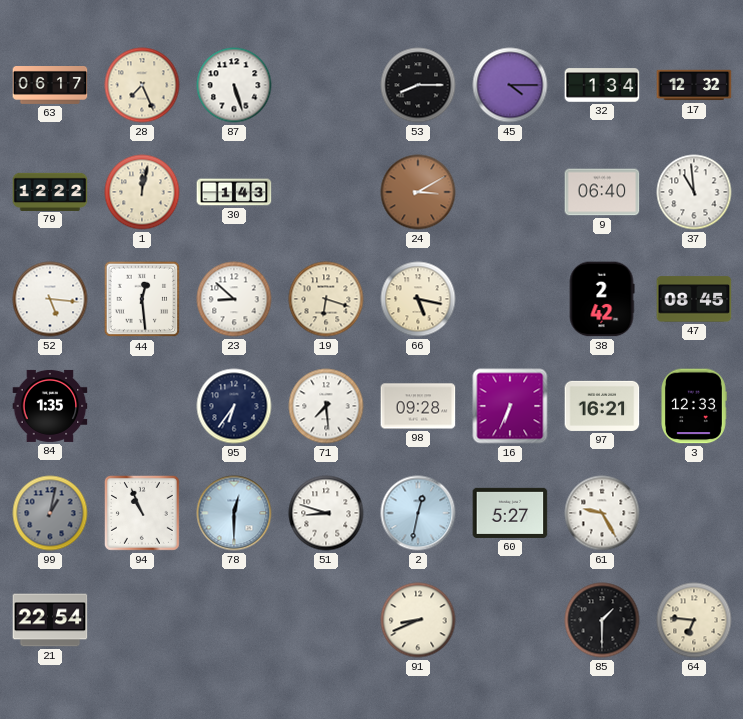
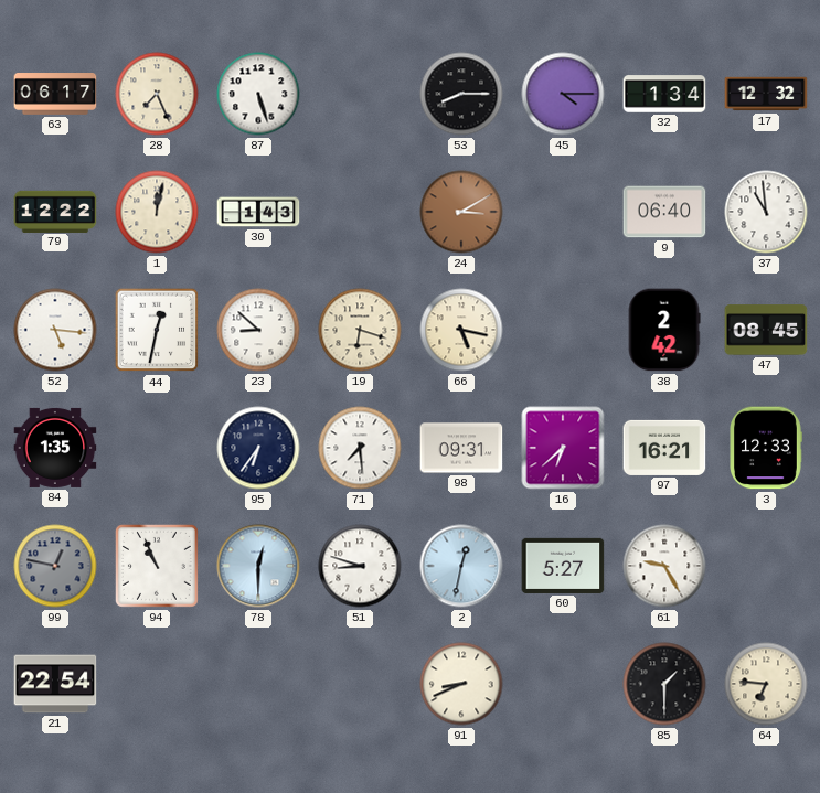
44: 12:29 -> 12:32
98: 09:28 -> 09:31
16: 6:34 -> 6:38
99: 1:02 -> 12:47
